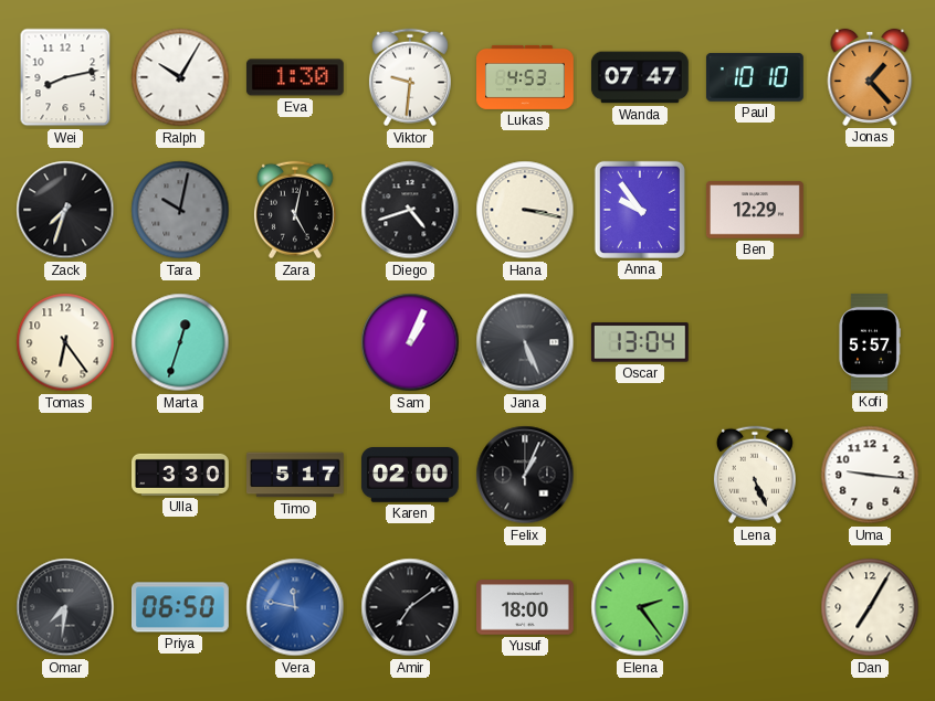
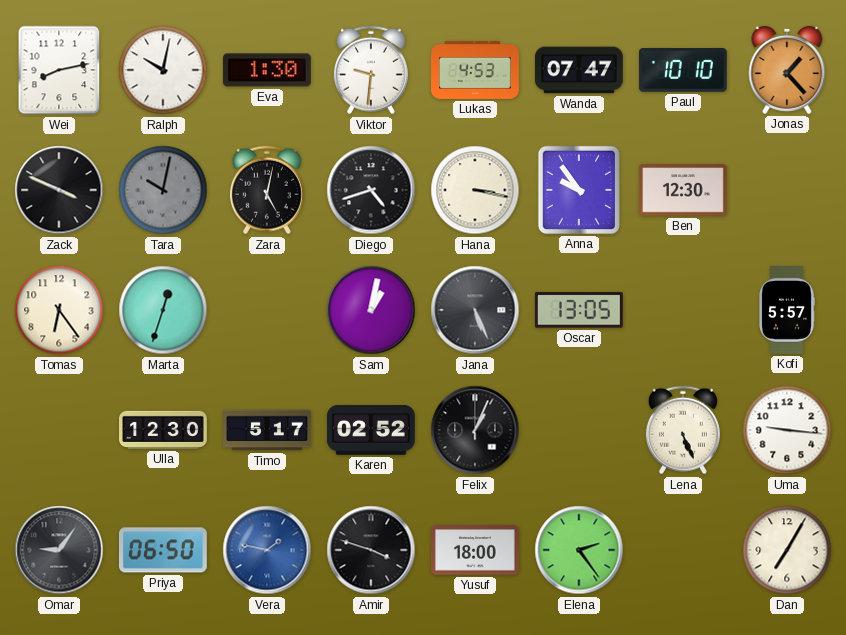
Ralph: 10:05 -> 10:02
Zack: 7:33 -> 3:49
Ben: 12:29 -> 12:30
Sam: 1:04 -> 1:02
Oscar: 13:04 -> 13:05
Ulla: 3:30 -> 12:30
Karen: 02:00 -> 02:52
Omar: 7:31 -> 9:06
Vera: 11:47 -> 1:47
Amir: 7:09 -> 3:48
